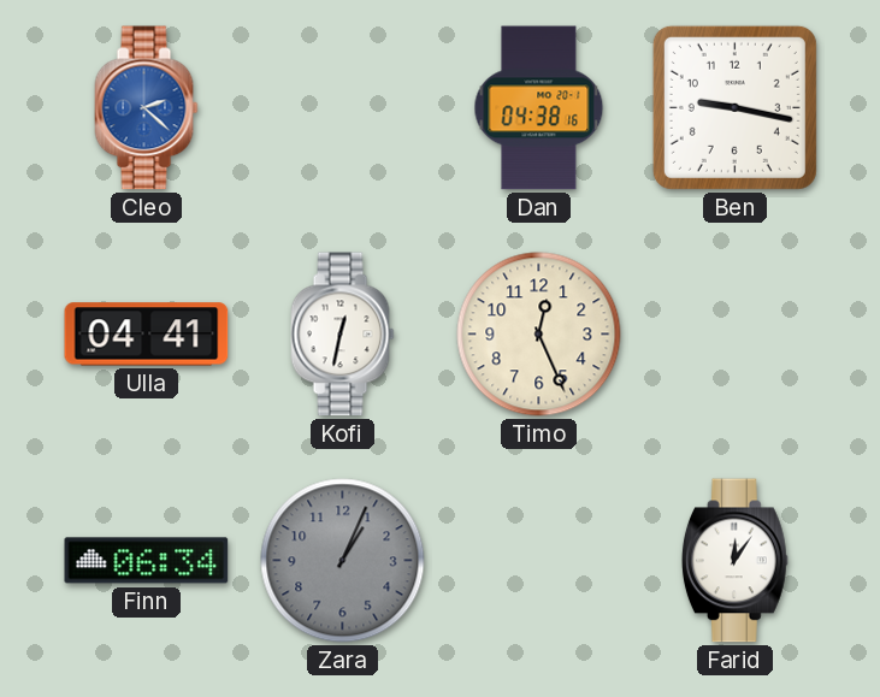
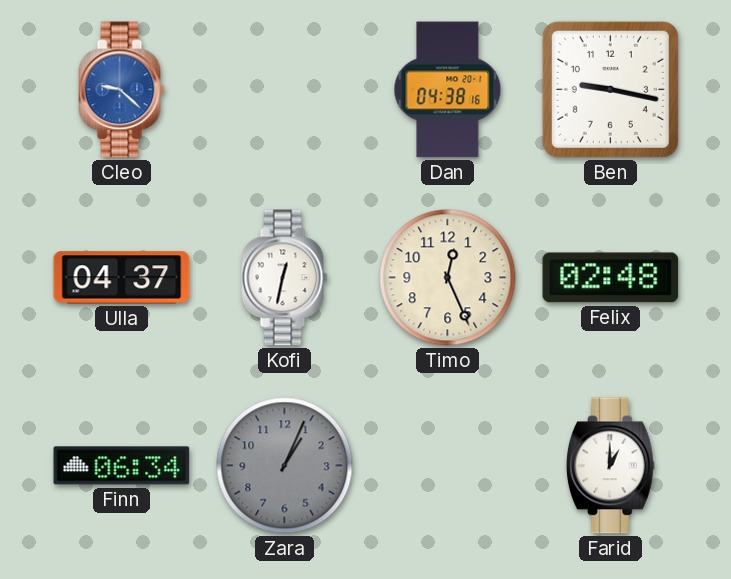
Cleo: 2:22 -> 9:22
Ulla: 04:41 -> 04:37
Felix: none -> 02:48
Farid: 12:06 -> 1:00
